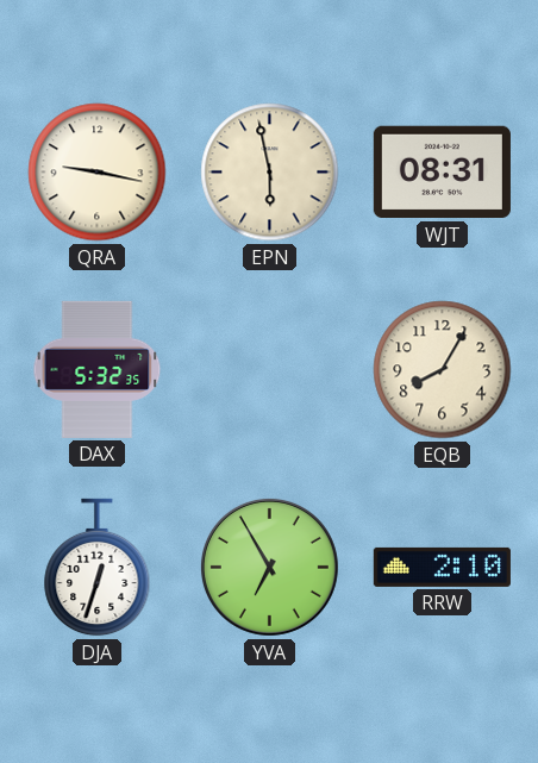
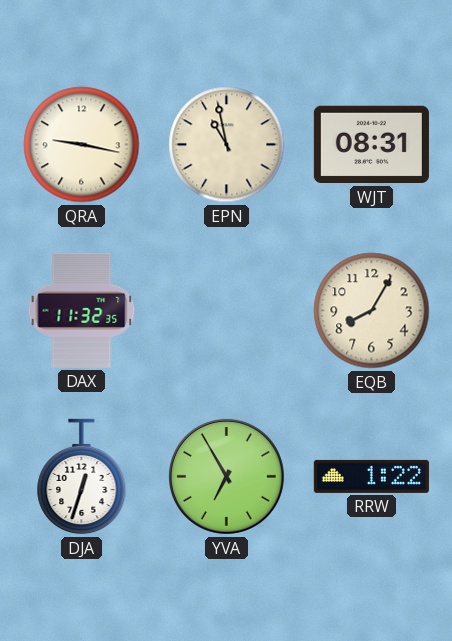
EPN: 5:58 -> 10:58
DAX: 5:32 -> 11:32
RRW: 2:10 -> 1:22
